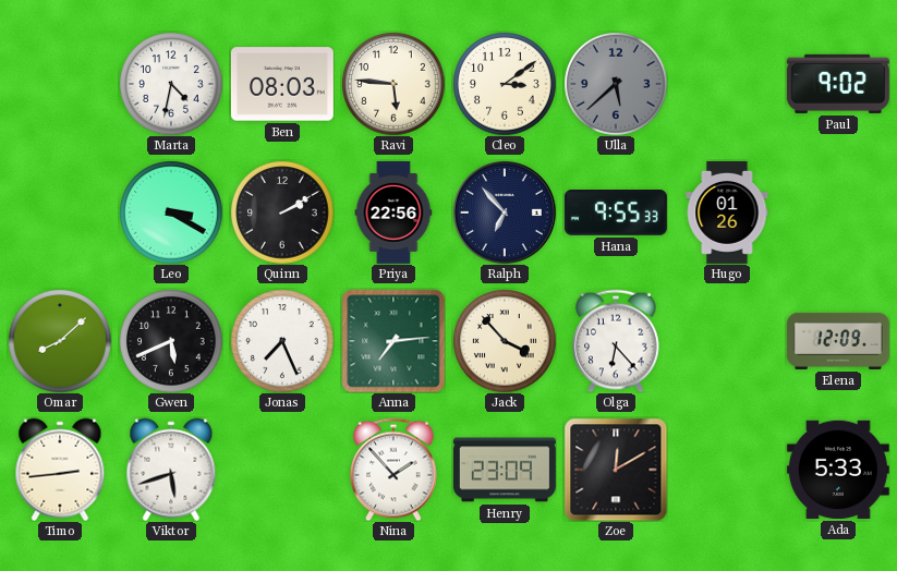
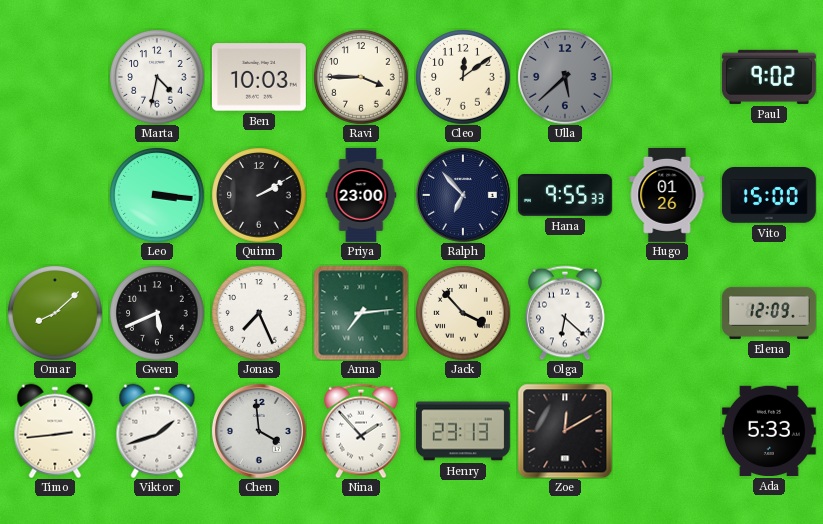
Ben: 08:03 -> 10:03
Ravi: 5:46 -> 3:45
Cleo: 3:09 -> 12:09
Leo: 3:20 -> 3:16
Priya: 22:56 -> 23:00
Vito: none -> 15:00
Olga: 6:23 -> 6:22
Viktor: 5:42 -> 1:42
Chen: none -> 3:59
Henry: 23:09 -> 23:13
